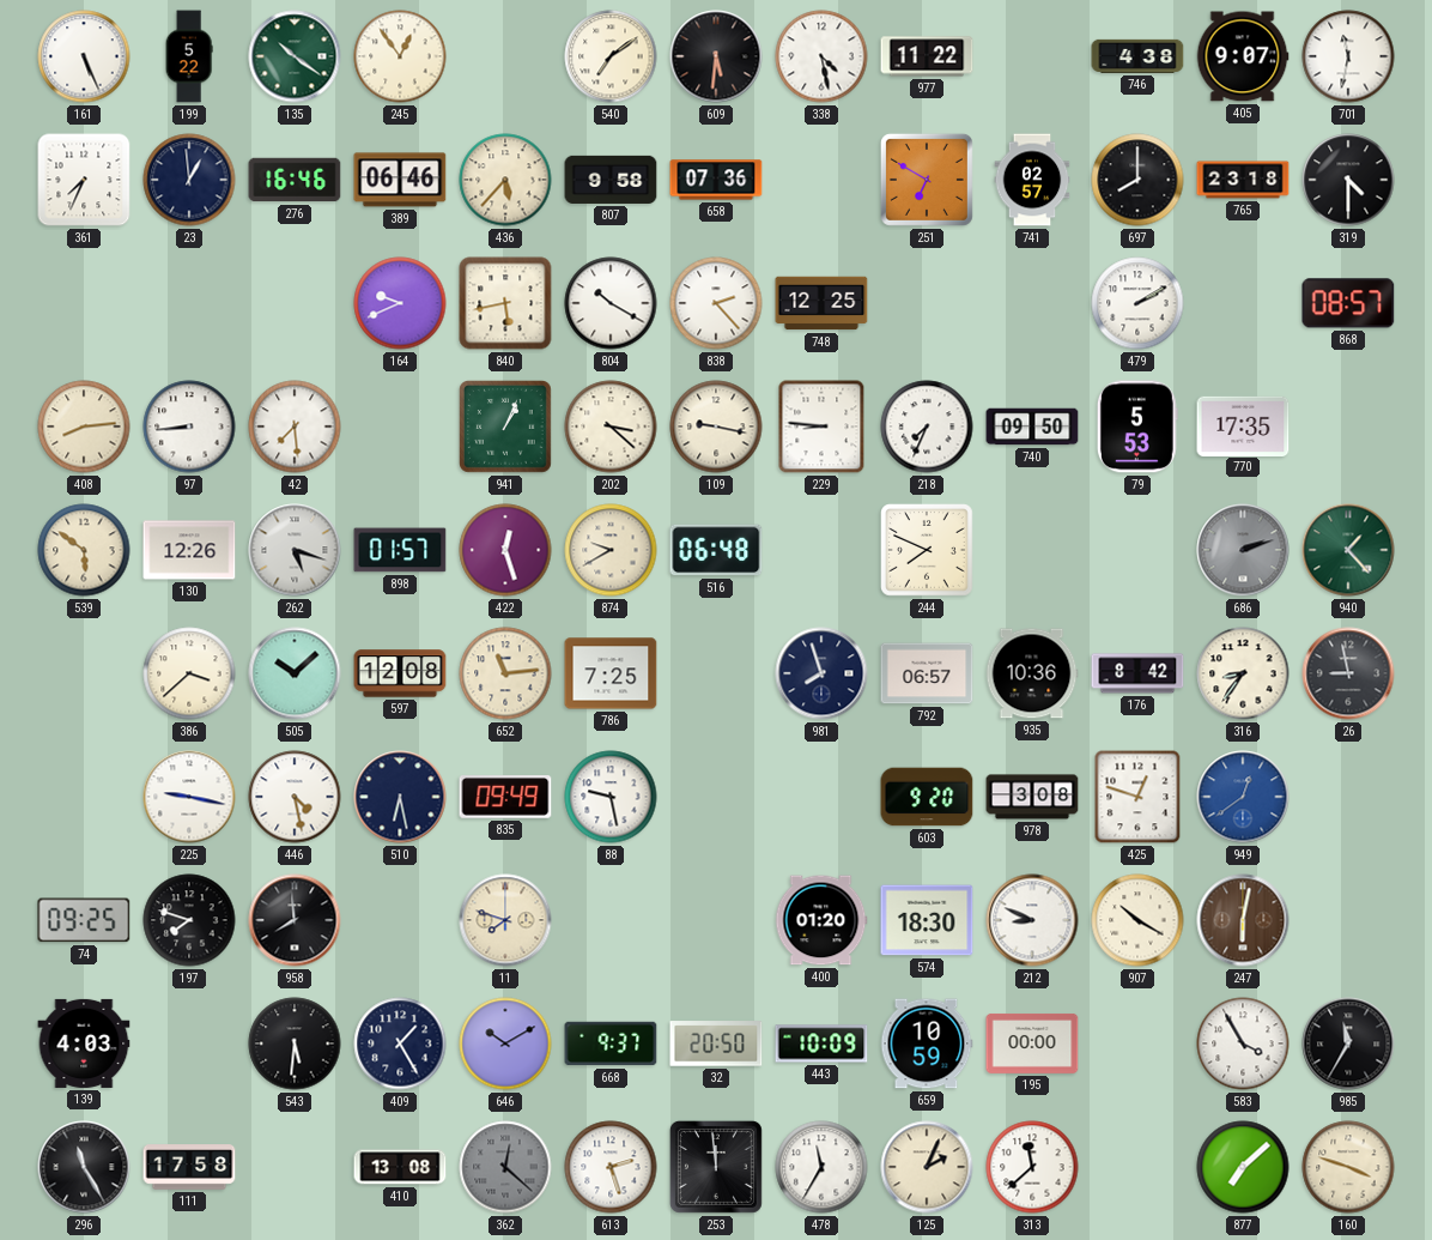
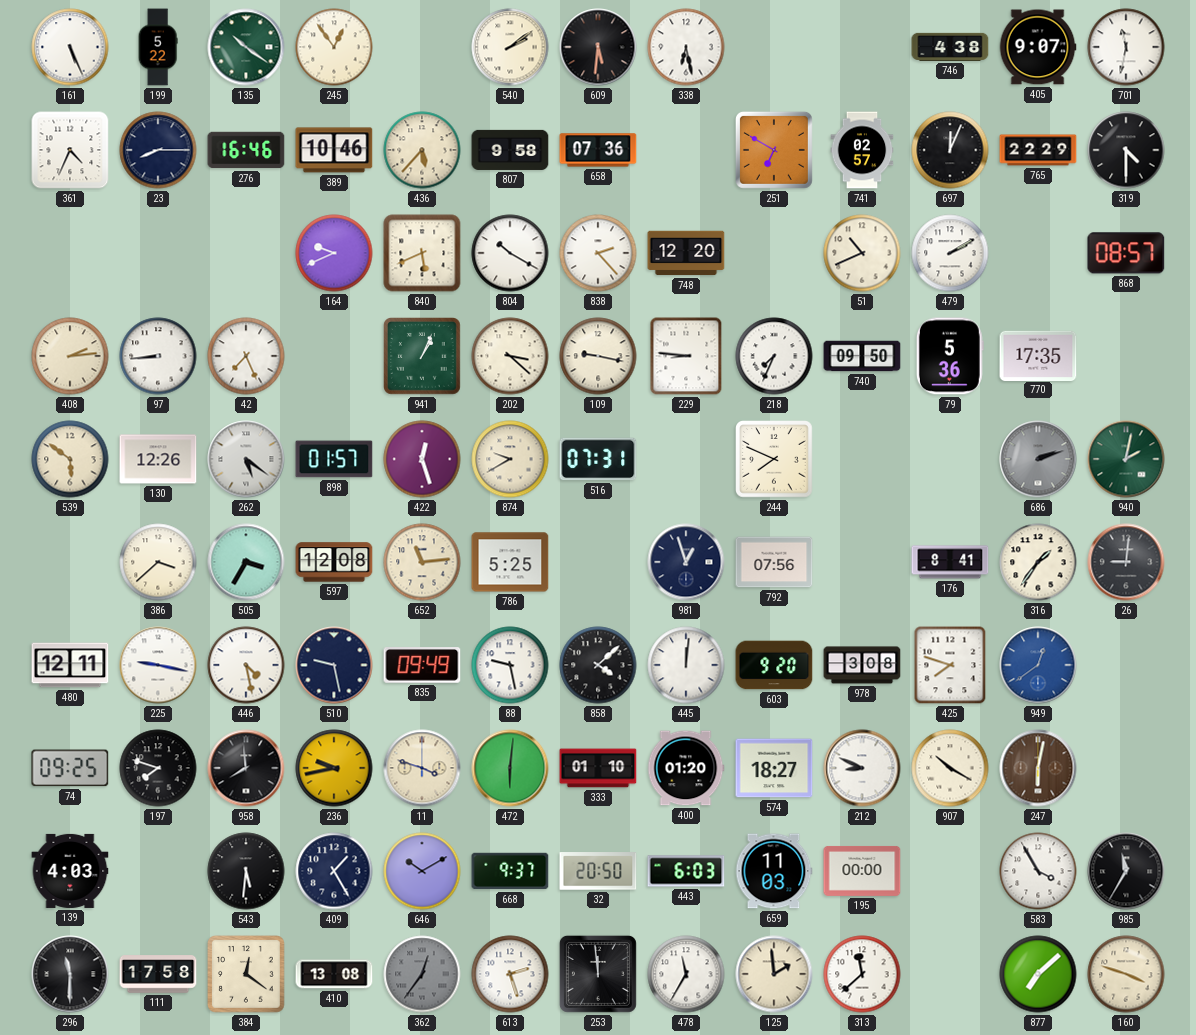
540: 7:09 -> 2:09
338: 4:28 -> 6:28
977: 11:22 -> none
361: 7:34 -> 4:34
23: 12:59 -> 8:15
389: 06:46 -> 10:46
697: 8:00 -> 12:04
765: 23:18 -> 22:29
840: 5:43 -> 5:41
748: 12:25 -> 12:20
51: none -> 10:41
408: 8:14 -> 2:14
42: 7:29 -> 7:26
79: 5:53 -> 5:36
262: 5:18 -> 5:21
516: 06:48 -> 07:31
940: 1:23 -> 2:02
505: 10:08 -> 3:35
786: 7:25 -> 5:25
981: 7:57 -> 12:57
792: 06:57 -> 07:56
935: 10:36 -> none
176: 8:42 -> 8:41
316: 8:36 -> 1:36
26: 8:58 -> 9:01
480: none -> 12:11
510: 6:28 -> 9:28
858: none -> 4:08
445: none -> 12:01
425: 12:48 -> 7:48
236: none -> 9:43
11: 7:48 -> 3:48
472: none -> 6:01
333: none -> 01:10
574: 18:30 -> 18:27
443: 10:09 -> 6:03
659: 10:59 -> 11:03
296: 11:25 -> 11:30
384: none -> 12:21
362: 12:22 -> 12:36
125: 2:04 -> 1:59
